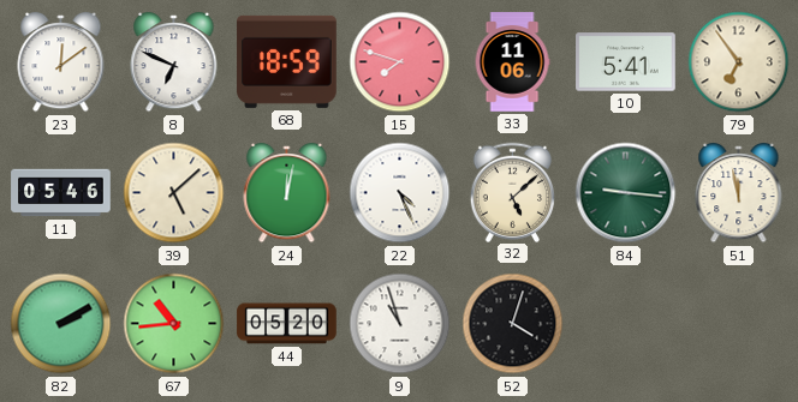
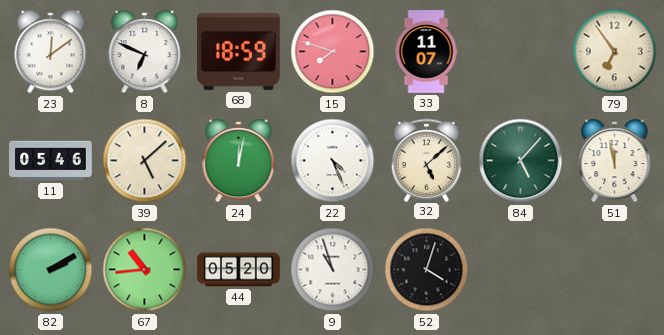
33: 11:06 -> 11:07
10: 5:41 -> none
84: 9:16 -> 5:07
